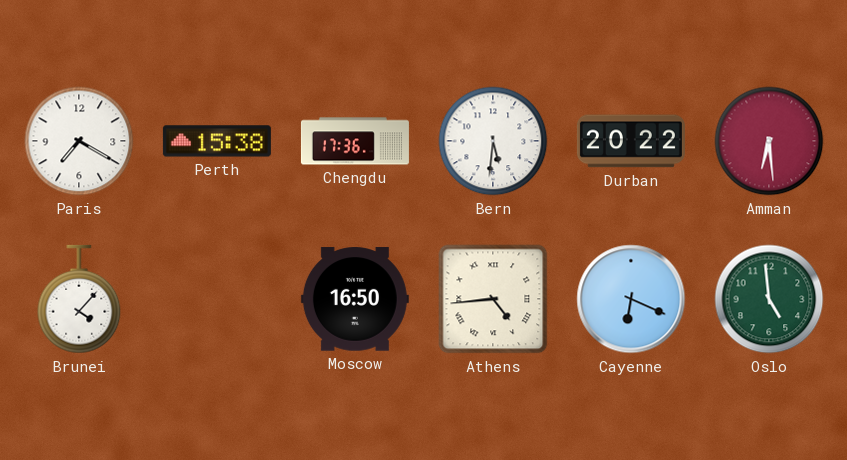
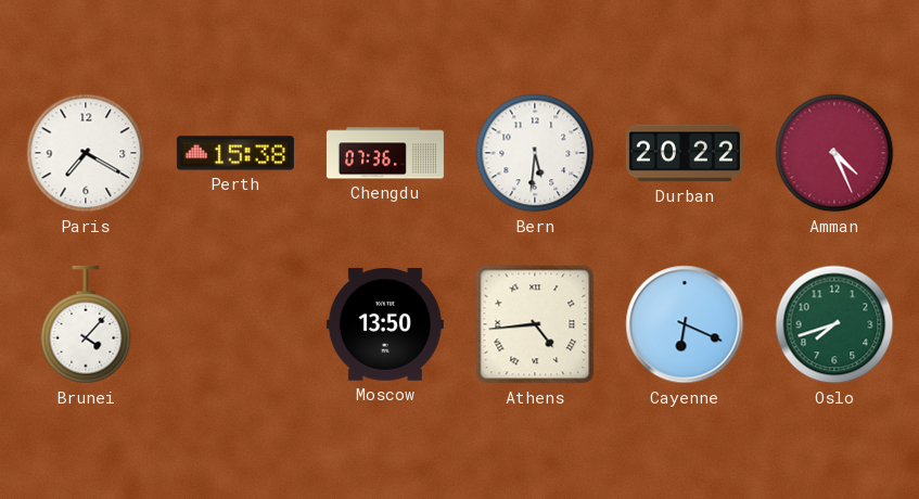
Chengdu: 17:36 -> 07:36
Amman: 6:29 -> 4:26
Moscow: 16:50 -> 13:50
Oslo: 4:59 -> 7:42
